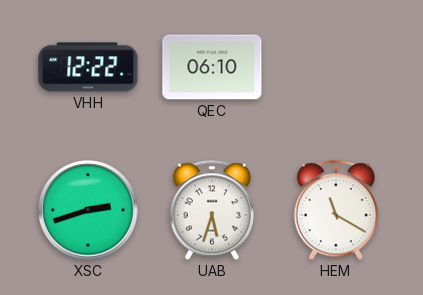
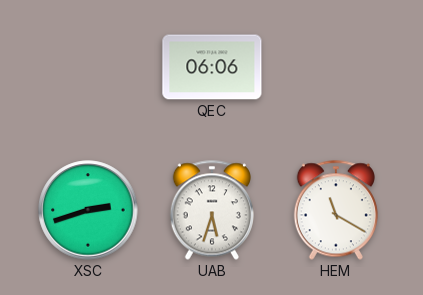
VHH: 12:22 -> none
QEC: 06:10 -> 06:06
